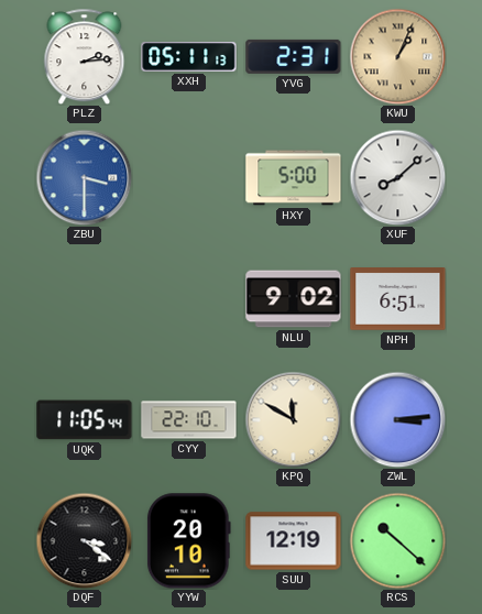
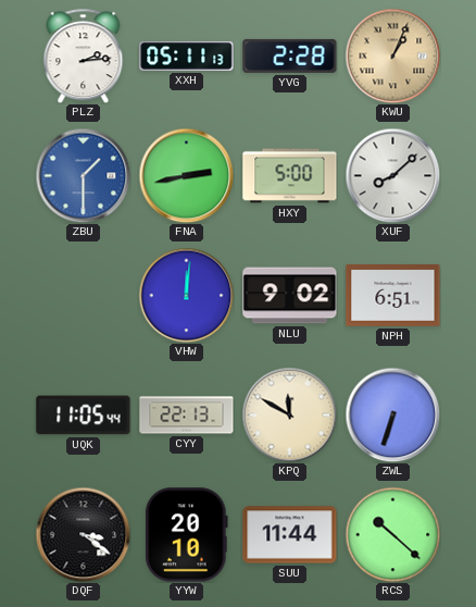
YVG: 2:31 -> 2:28
ZBU: 3:30 -> 1:30
FNA: none -> 2:43
VHW: none -> 12:01
CYY: 22:10 -> 22:13
ZWL: 3:14 -> 6:33
SUU: 12:19 -> 11:44
